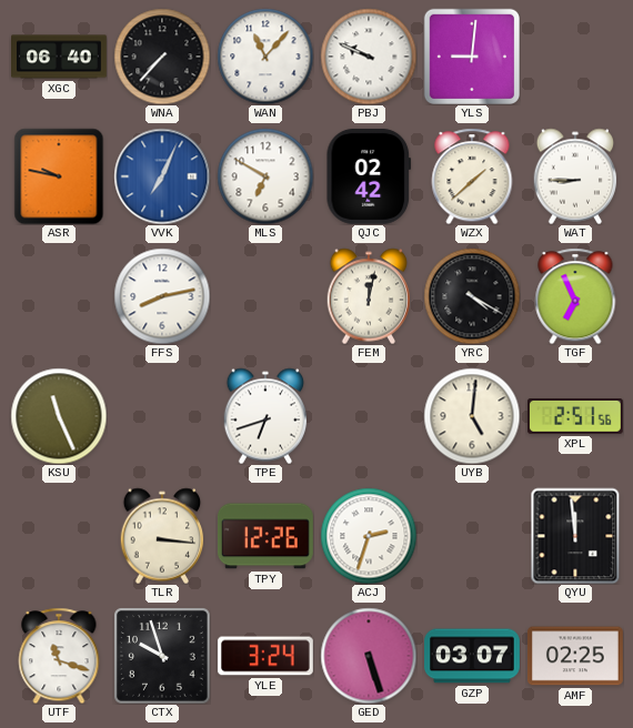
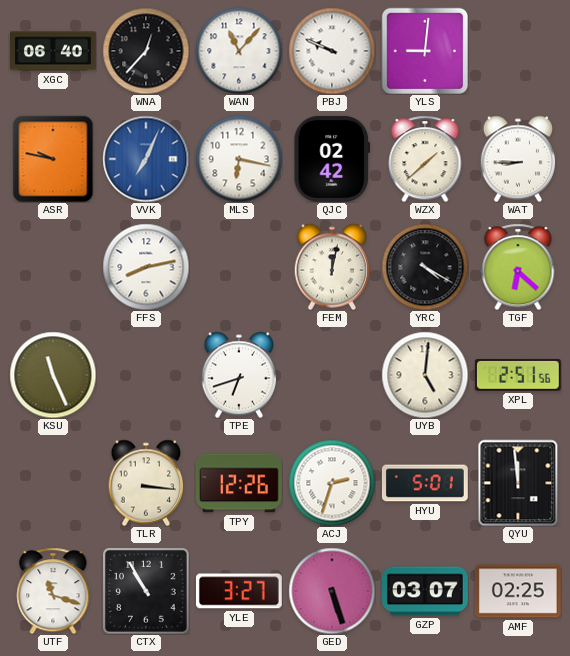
WNA: 7:37 -> 12:37
MLS: 6:50 -> 6:17
TGF: 6:56 -> 6:22
HYU: none -> 5:01
CTX: 9:57 -> 10:55
YLE: 3:24 -> 3:27
